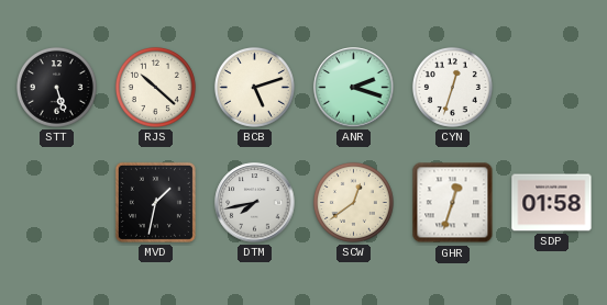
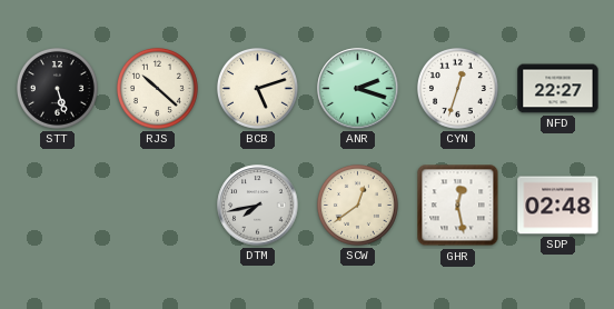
NFD: none -> 22:27
MVD: 1:32 -> none
GHR: 12:33 -> 12:28
SDP: 01:58 -> 02:48
